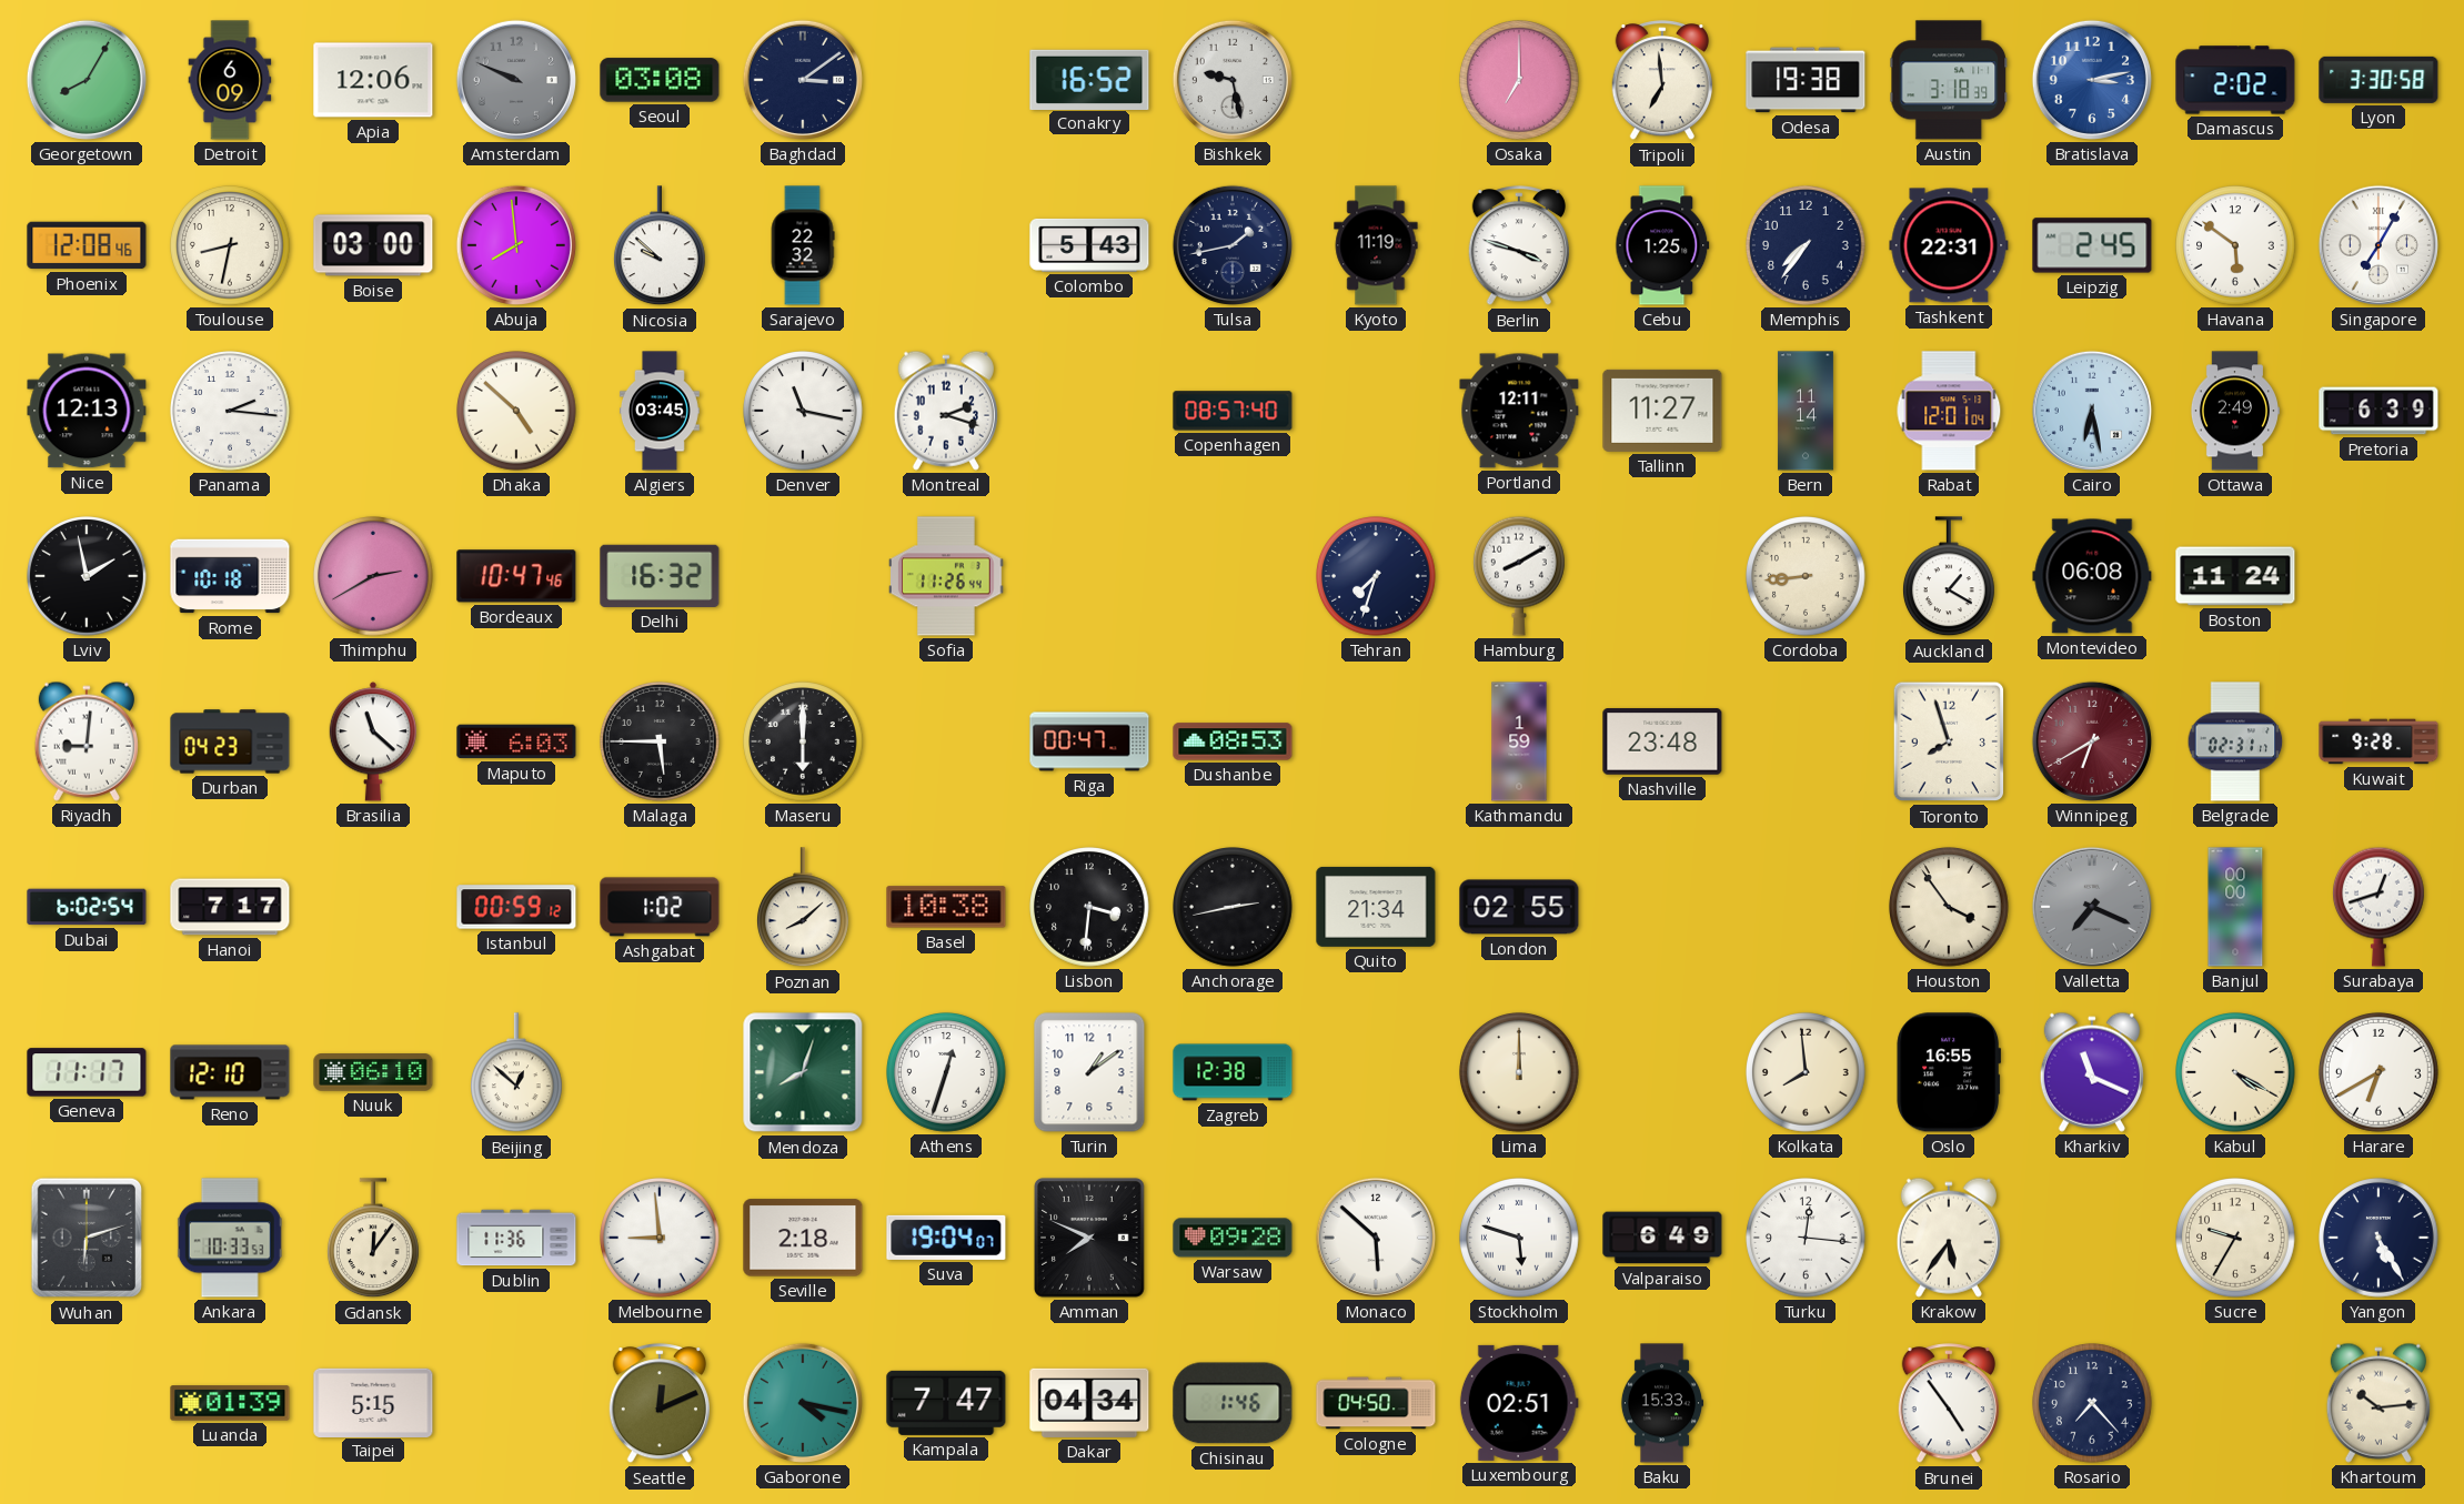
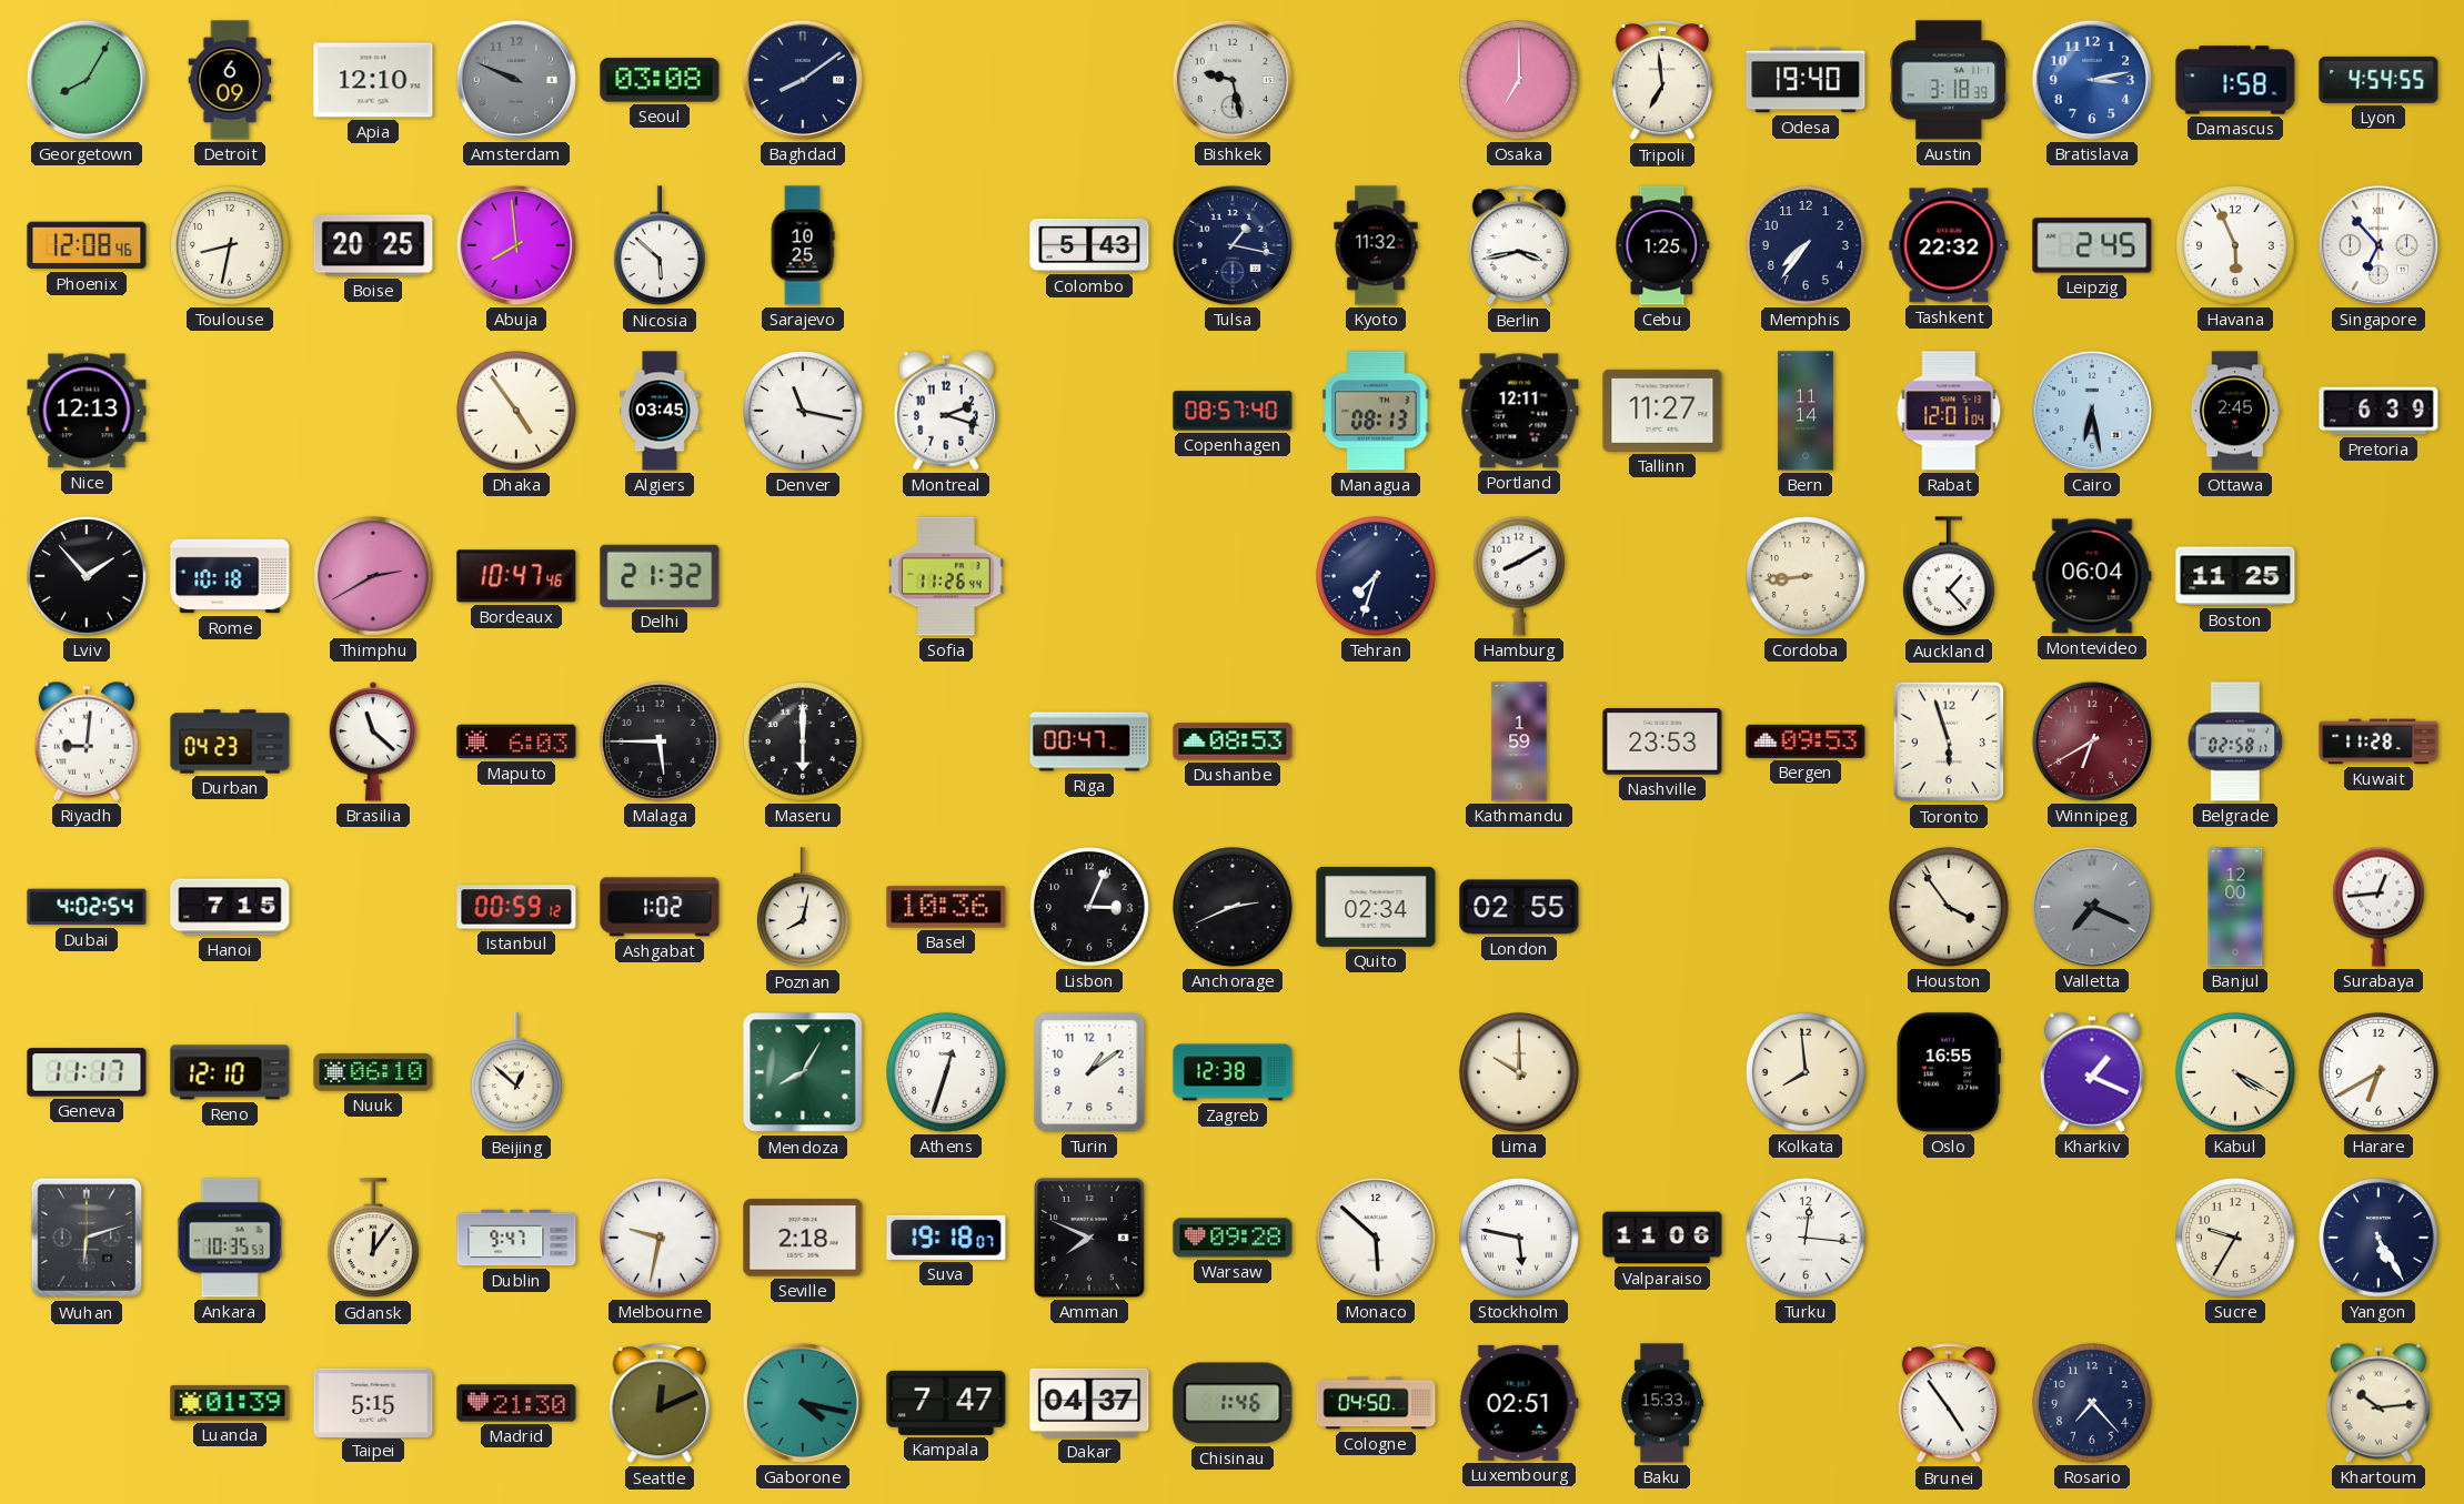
Apia: 12:06 -> 12:10
Baghdad: 3:09 -> 8:09
Conakry: 16:52 -> none
Odesa: 19:38 -> 19:40
Damascus: 2:02 -> 1:58
Lyon: 3:30 -> 4:54
Boise: 03:00 -> 20:25
Nicosia: 9:52 -> 5:52
Sarajevo: 22:32 -> 10:25
Tulsa: 1:43 -> 1:17
Kyoto: 11:19 -> 11:32
Berlin: 3:48 -> 3:43
Tashkent: 22:31 -> 22:32
Havana: 5:51 -> 5:56
Singapore: 7:05 -> 6:53
Panama: 2:16 -> none
Dhaka: 4:52 -> 4:54
Managua: none -> 08:13
Ottawa: 2:49 -> 2:45
Lviv: 1:58 -> 1:53
Delhi: 16:32 -> 21:32
Auckland: 1:20 -> 1:23
Montevideo: 06:08 -> 06:04
Boston: 11:24 -> 11:25
Nashville: 23:48 -> 23:53
Bergen: none -> 09:53
Toronto: 7:57 -> 5:57
Belgrade: 02:31 -> 02:58
Kuwait: 9:28 -> 11:28
Dubai: 6:02 -> 4:02
Hanoi: 7:17 -> 7:15
Poznan: 8:08 -> 8:02
Basel: 10:38 -> 10:36
Lisbon: 3:31 -> 3:04
Anchorage: 2:43 -> 2:41
Quito: 21:34 -> 02:34
Banjul: 00:00 -> 12:00
Surabaya: 12:42 -> 12:44
Mendoza: 8:03 -> 8:05
Lima: 12:00 -> 10:00
Kharkiv: 11:19 -> 1:19
Ankara: 10:33 -> 10:35
Dublin: 11:36 -> 9:47
Melbourne: 8:59 -> 9:32
Suva: 19:04 -> 19:18
Stockholm: 5:48 -> 5:47
Valparaiso: 6:49 -> 11:06
Krakow: 5:36 -> none
Madrid: none -> 21:30
Dakar: 04:34 -> 04:37
